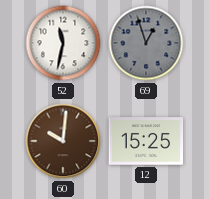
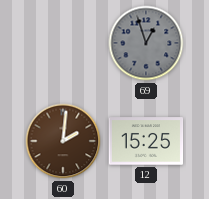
52: 11:32 -> none
60: 10:01 -> 2:01
